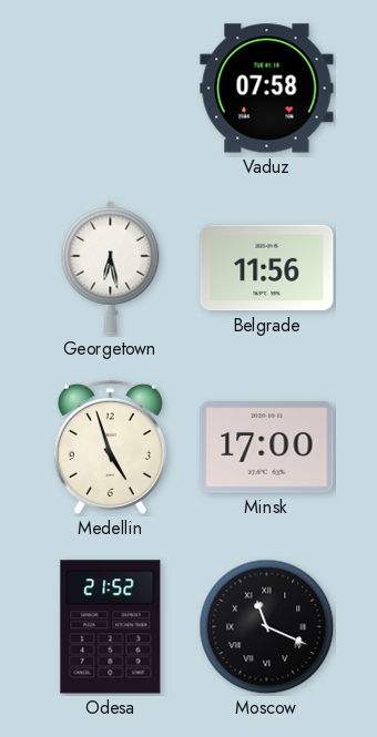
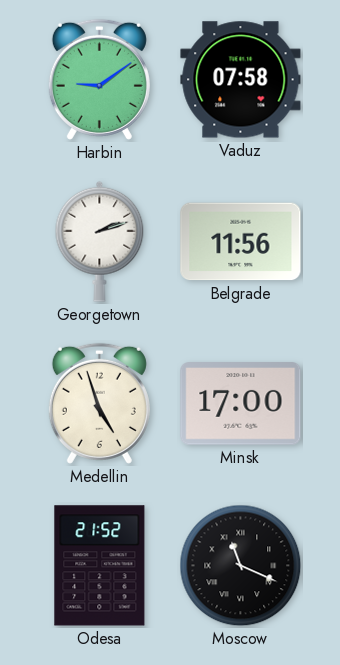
Harbin: none -> 9:09
Georgetown: 6:28 -> 2:12
